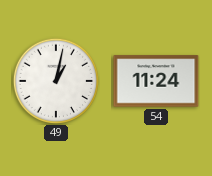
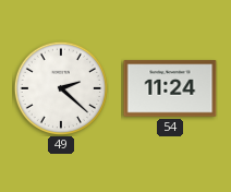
49: 1:02 -> 2:22
